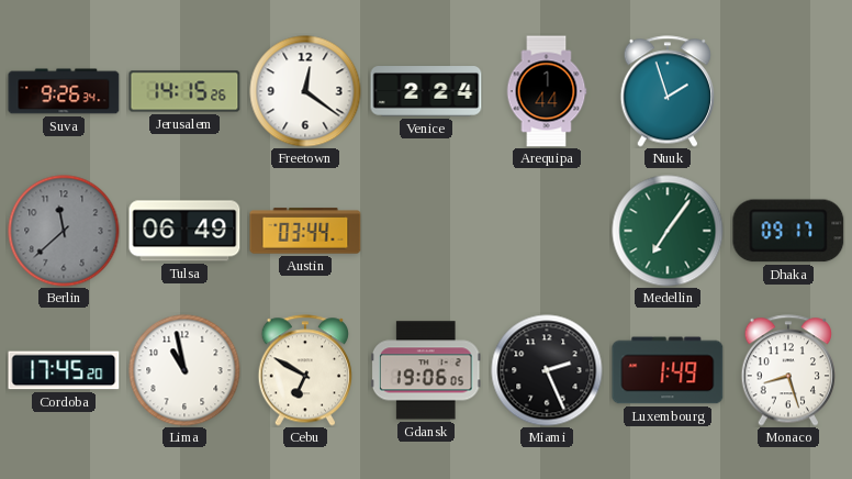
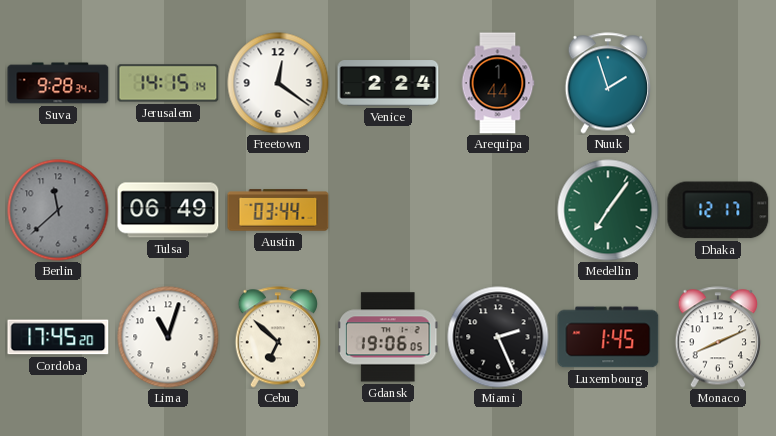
Suva: 9:26 -> 9:28
Jerusalem: 14:15:26 -> 14:15:14
Dhaka: 09:17 -> 12:17
Lima: 10:58 -> 11:03
Cebu: 6:50 -> 6:52
Luxembourg: 1:49 -> 1:45
Monaco: 8:27 -> 8:11
